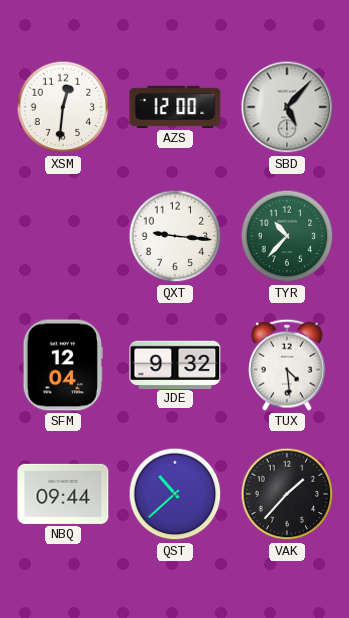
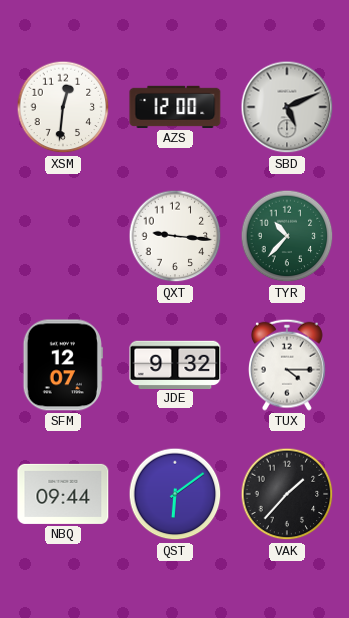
SBD: 5:07 -> 5:11
SFM: 12:04 -> 12:07
TUX: 4:29 -> 4:15
QST: 10:38 -> 6:09
